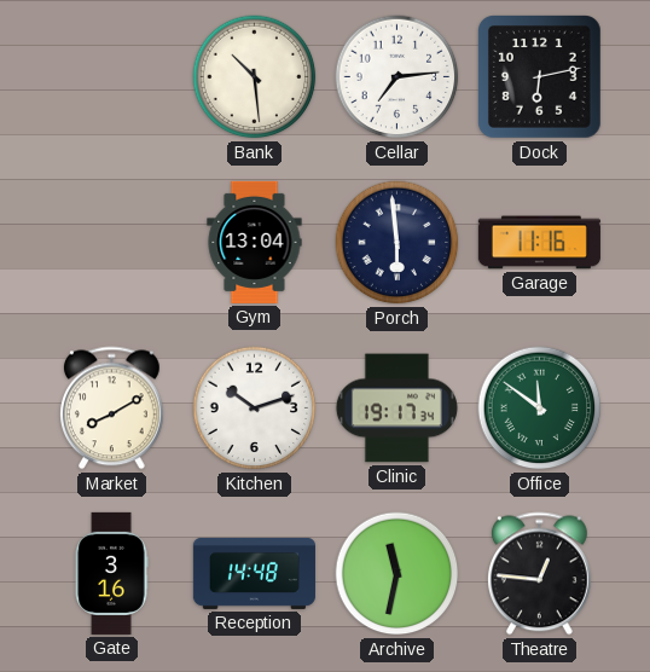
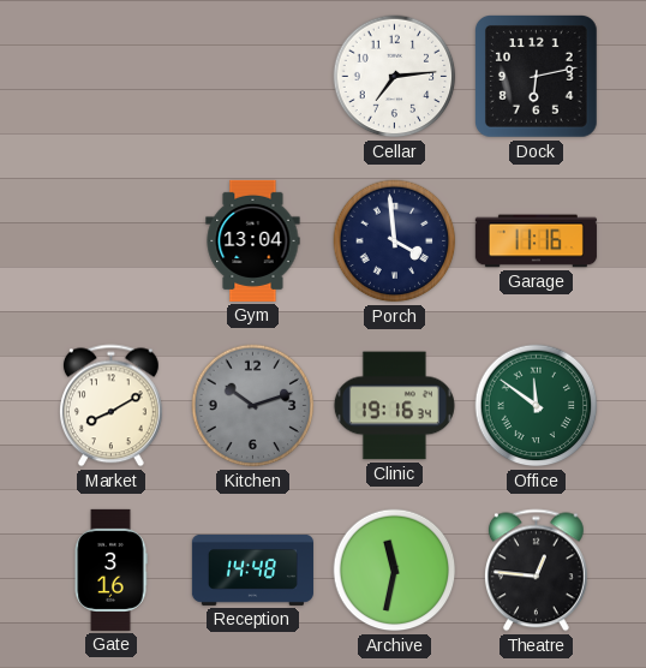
Bank: 10:29 -> none
Porch: 5:59 -> 3:59
Kitchen dial: white -> grey
Clinic: 19:17 -> 19:16
